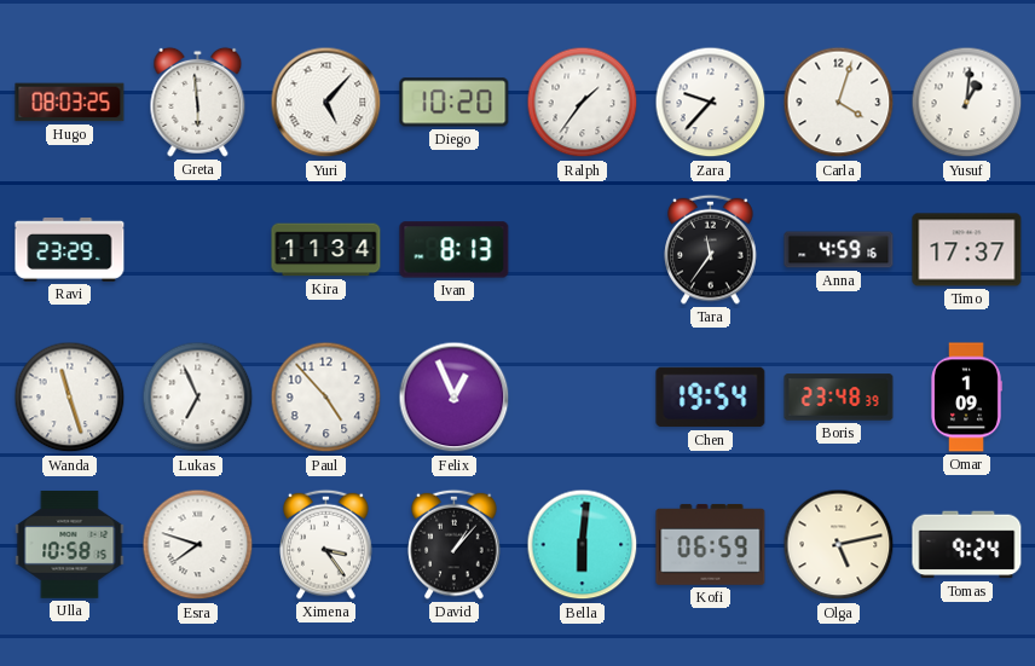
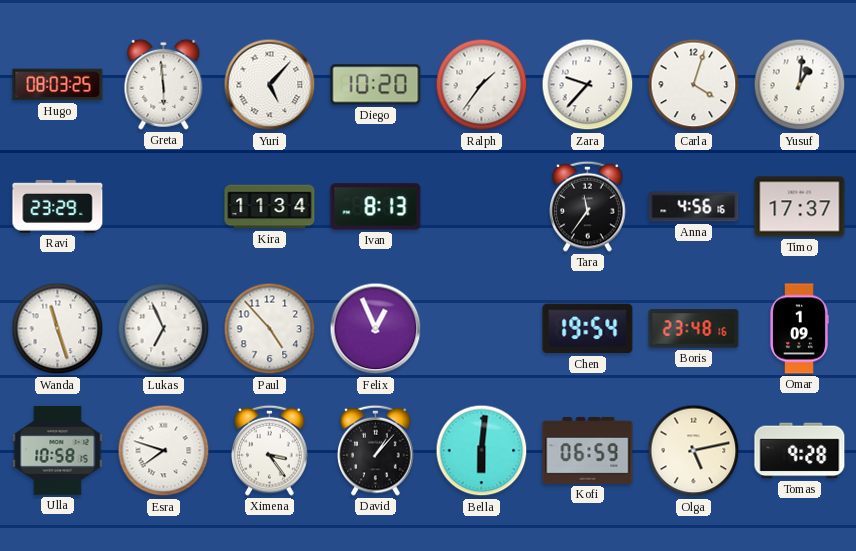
Anna: 4:59 -> 4:56
Boris: 23:48:39 -> 23:48:16
Tomas: 9:24 -> 9:28
